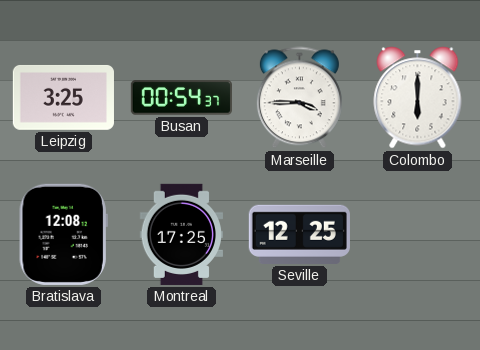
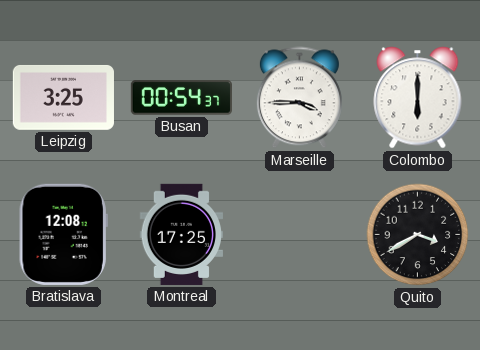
Seville: 12:25 -> none
Quito: none -> 3:40
